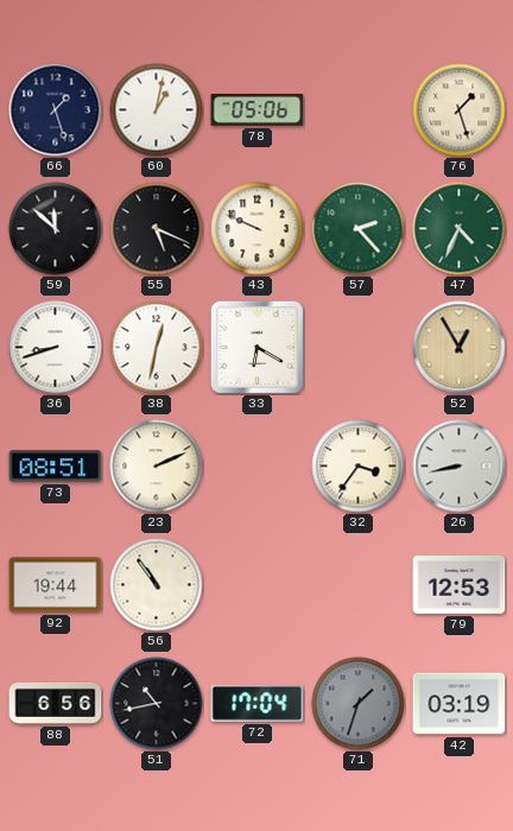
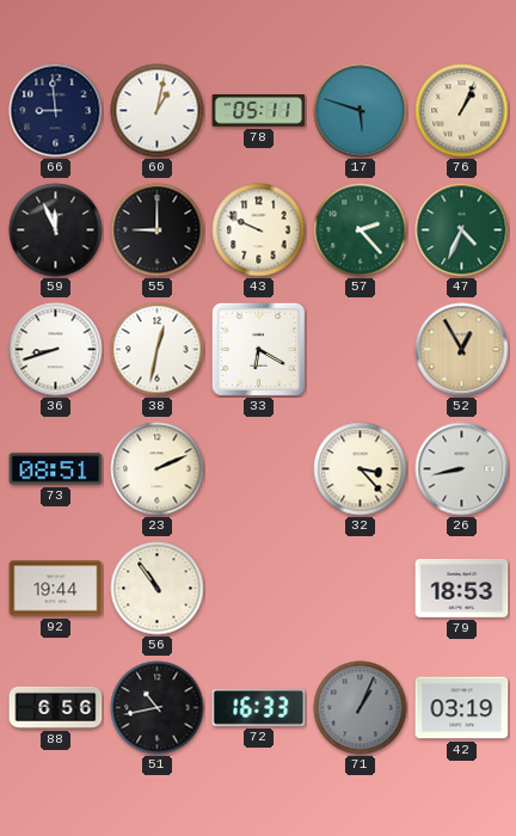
66: 1:27 -> 8:59
78: 05:06 -> 05:11
17: none -> 5:48
76: 1:27 -> 1:04
59: 11:52 -> 11:56
55: 5:19 -> 9:00
32: 3:36 -> 3:23
79: 12:53 -> 18:53
72: 17:04 -> 16:33
71: 1:33 -> 1:04
